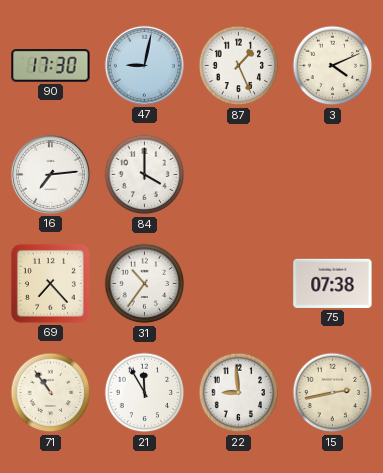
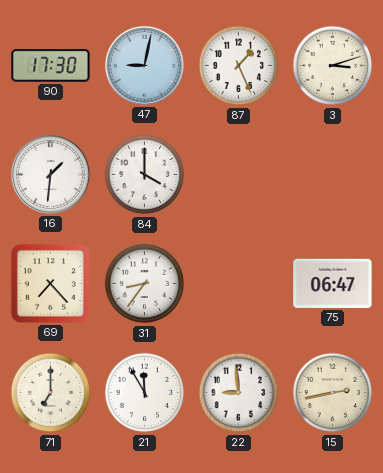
3: 4:11 -> 3:12
16: 7:14 -> 1:31
31: 10:36 -> 8:36
75: 07:38 -> 06:47
71: 10:54 -> 7:00
